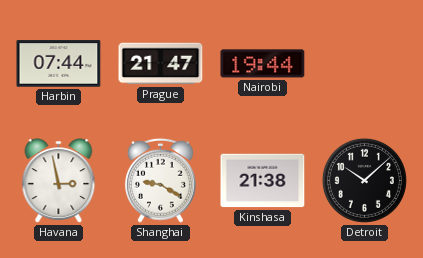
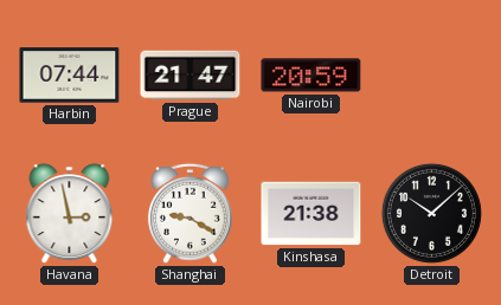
Nairobi: 19:44 -> 20:59
